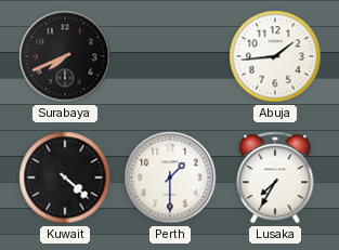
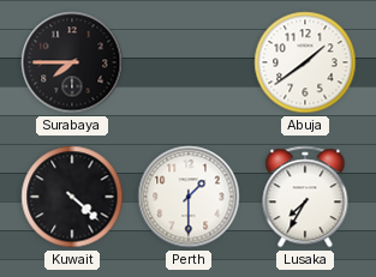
Surabaya: 7:41 -> 7:45
Abuja: 1:44 -> 1:39
